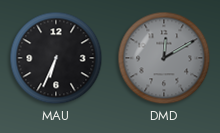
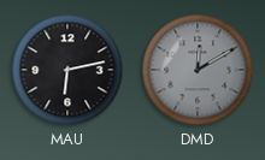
MAU: 6:34 -> 6:13
